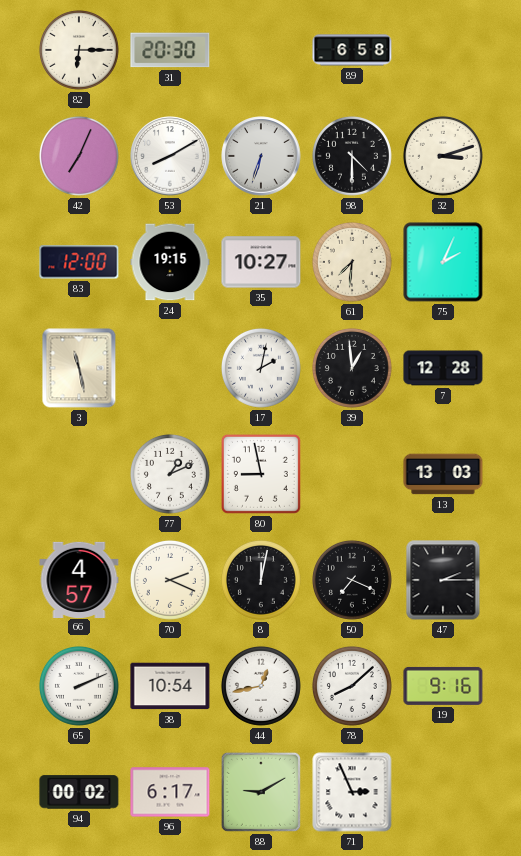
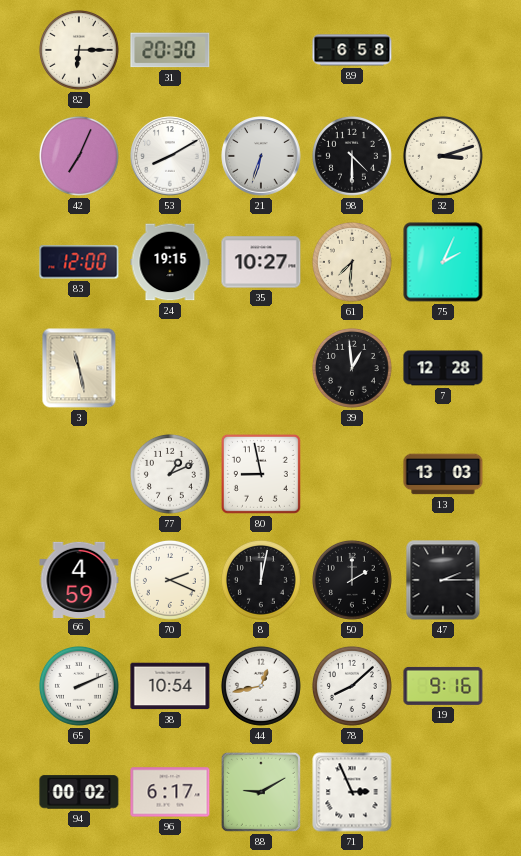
17: 2:02 -> none
66: 4:57 -> 4:59
50: 7:19 -> 2:00
